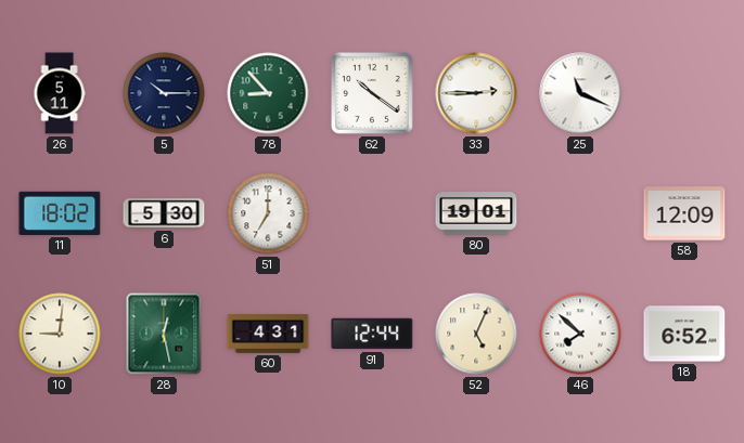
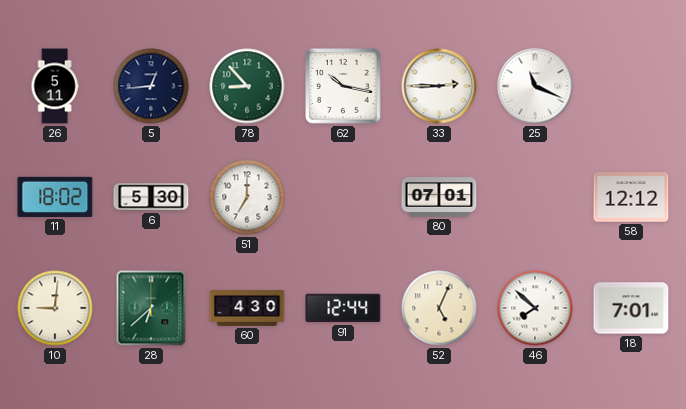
5: 10:15 -> 12:44
62: 10:21 -> 10:17
80: 19:01 -> 07:01
58: 12:09 -> 12:12
28: 12:28 -> 6:38
60: 4:31 -> 4:30
18: 6:52 -> 7:01
